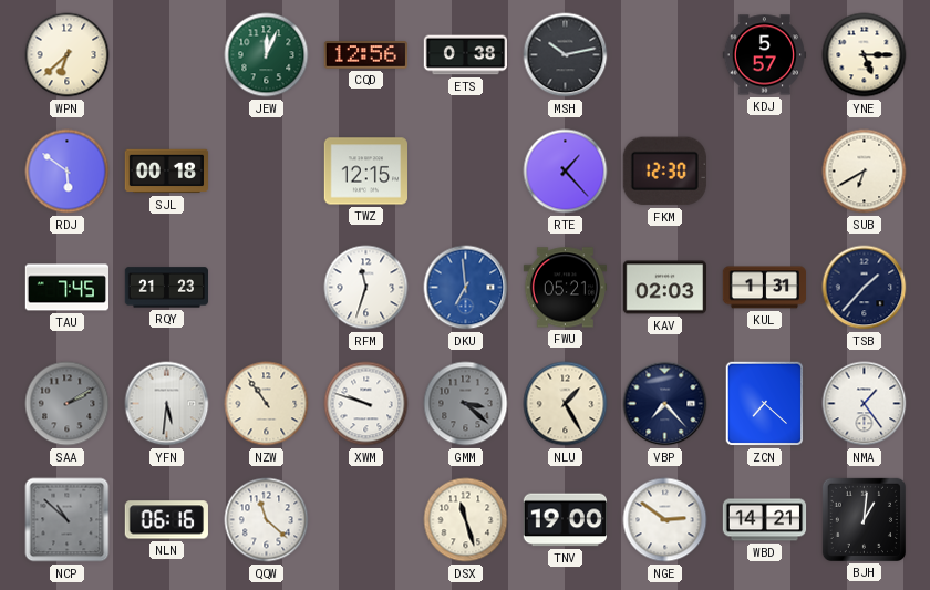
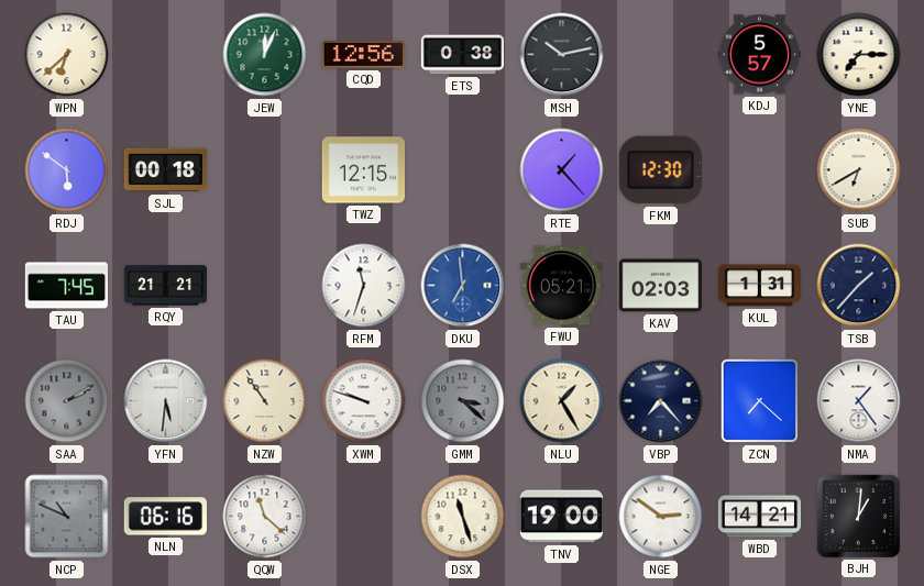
YNE: 5:15 -> 7:15
RQY: 21:23 -> 21:21
NCP: 10:52 -> 10:49
